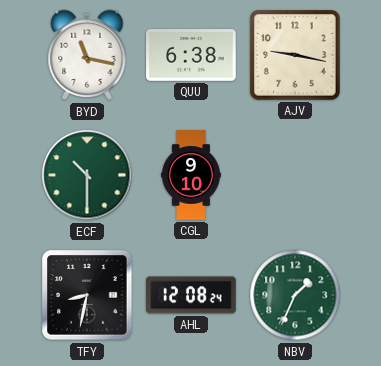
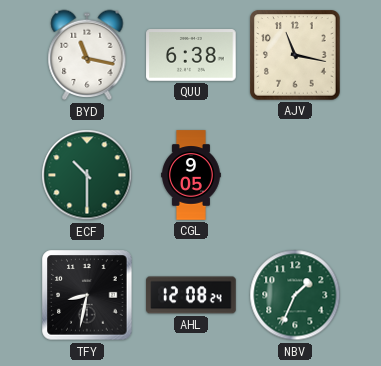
AJV: 9:17 -> 11:17
CGL: 9:10 -> 9:05
